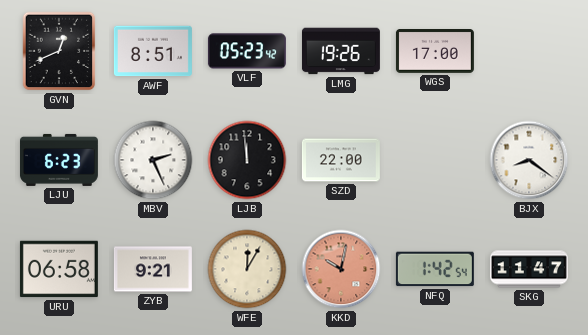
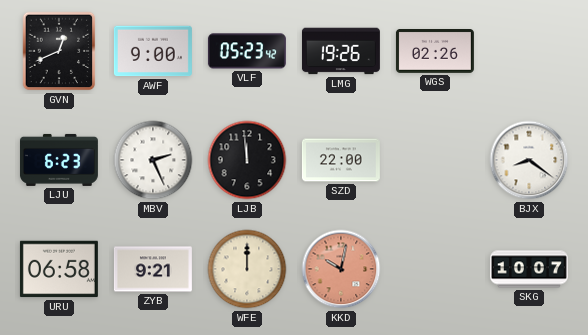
AWF: 8:51 -> 9:00
WGS: 17:00 -> 02:26
WFE: 12:05 -> 12:00
NFQ: 1:42 -> none
SKG: 11:47 -> 10:07
